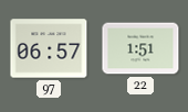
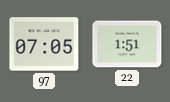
97: 06:57 -> 07:05
